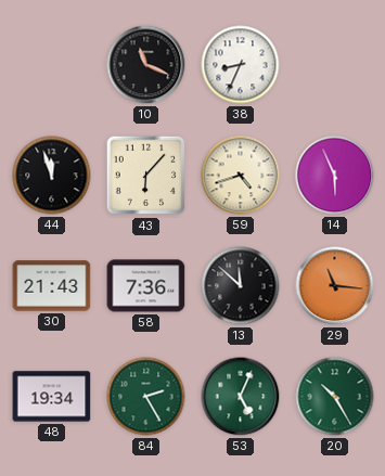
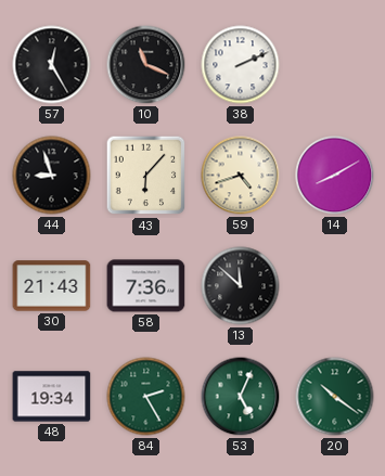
57: none -> 12:25
38: 8:34 -> 2:11
44: 11:57 -> 8:57
14: 5:56 -> 8:10
29: 11:16 -> none
20: 10:25 -> 10:21
